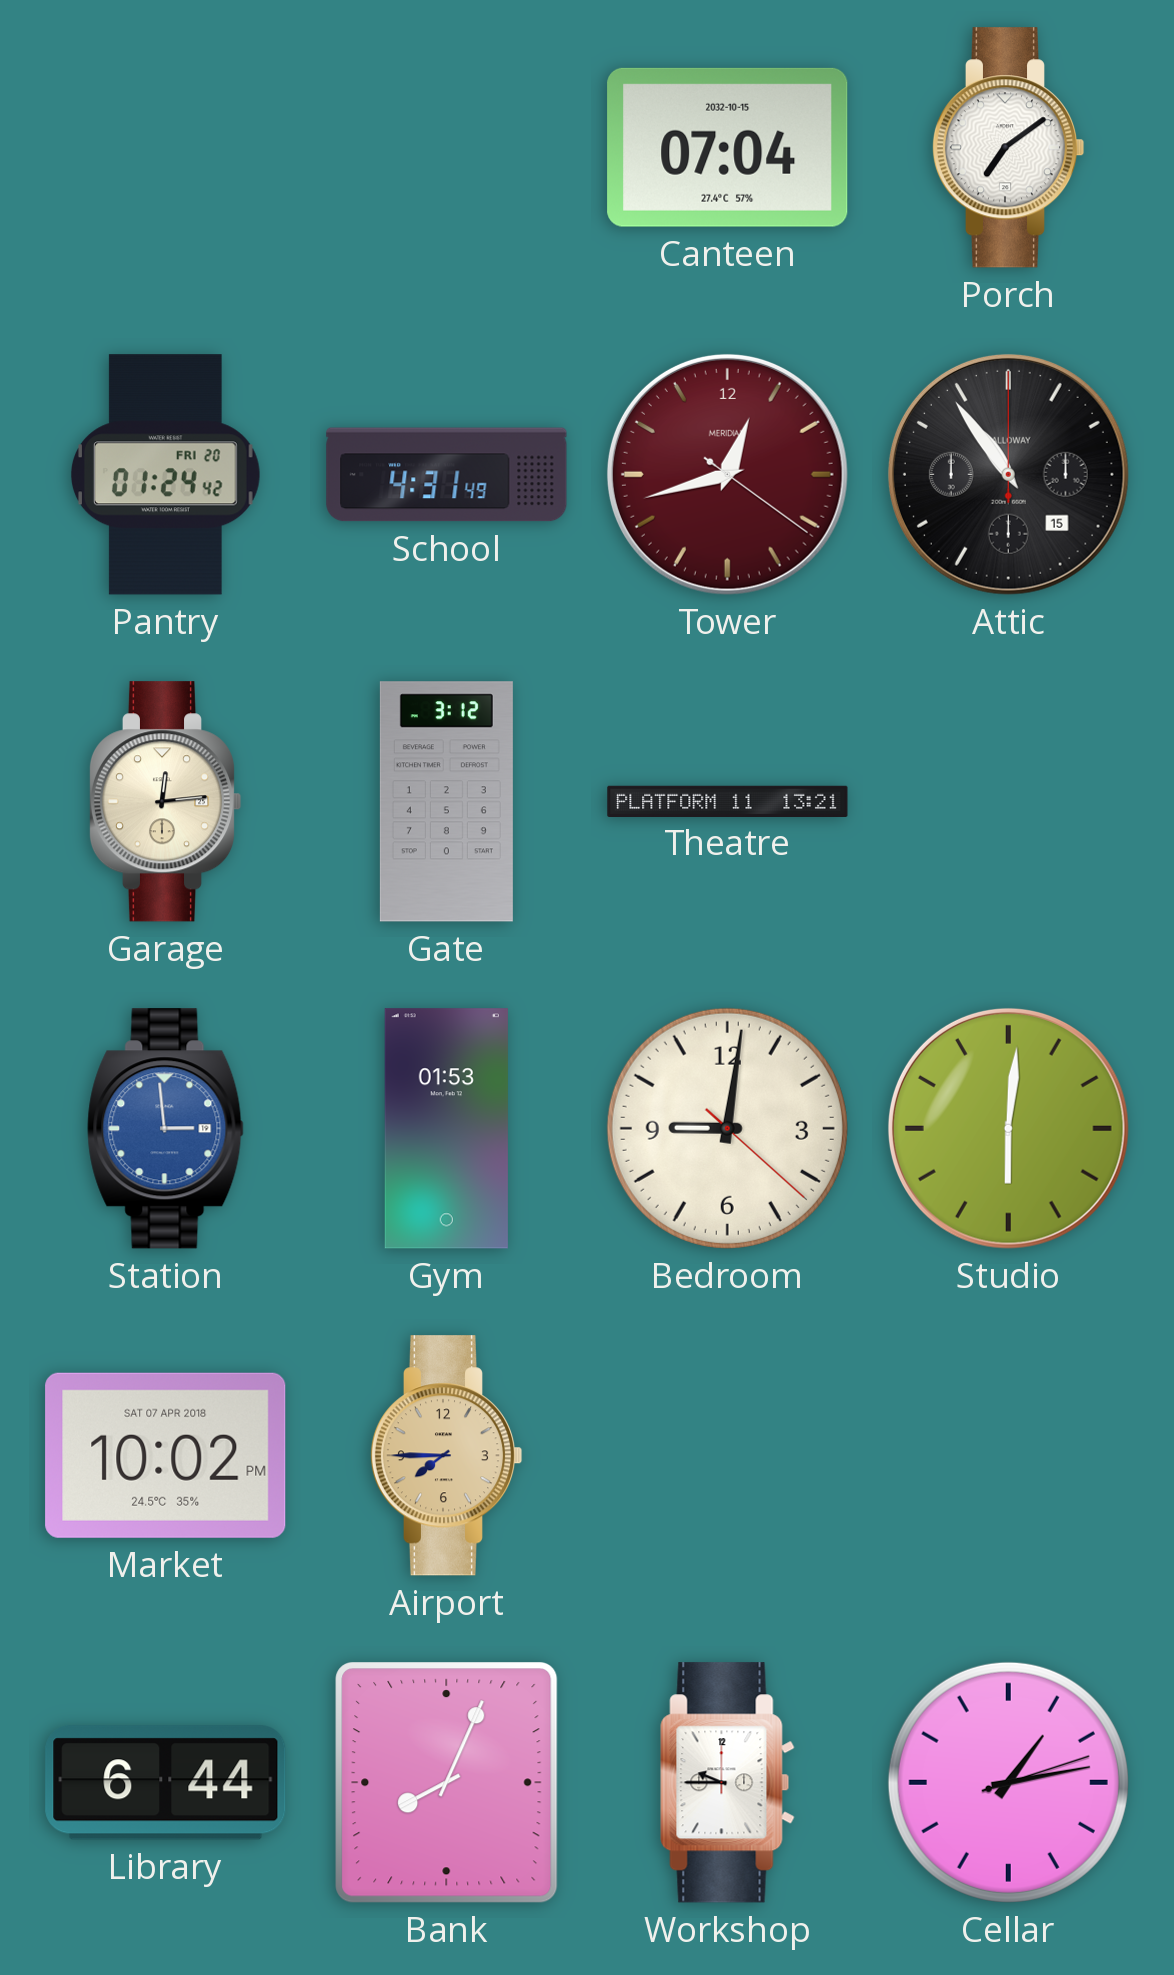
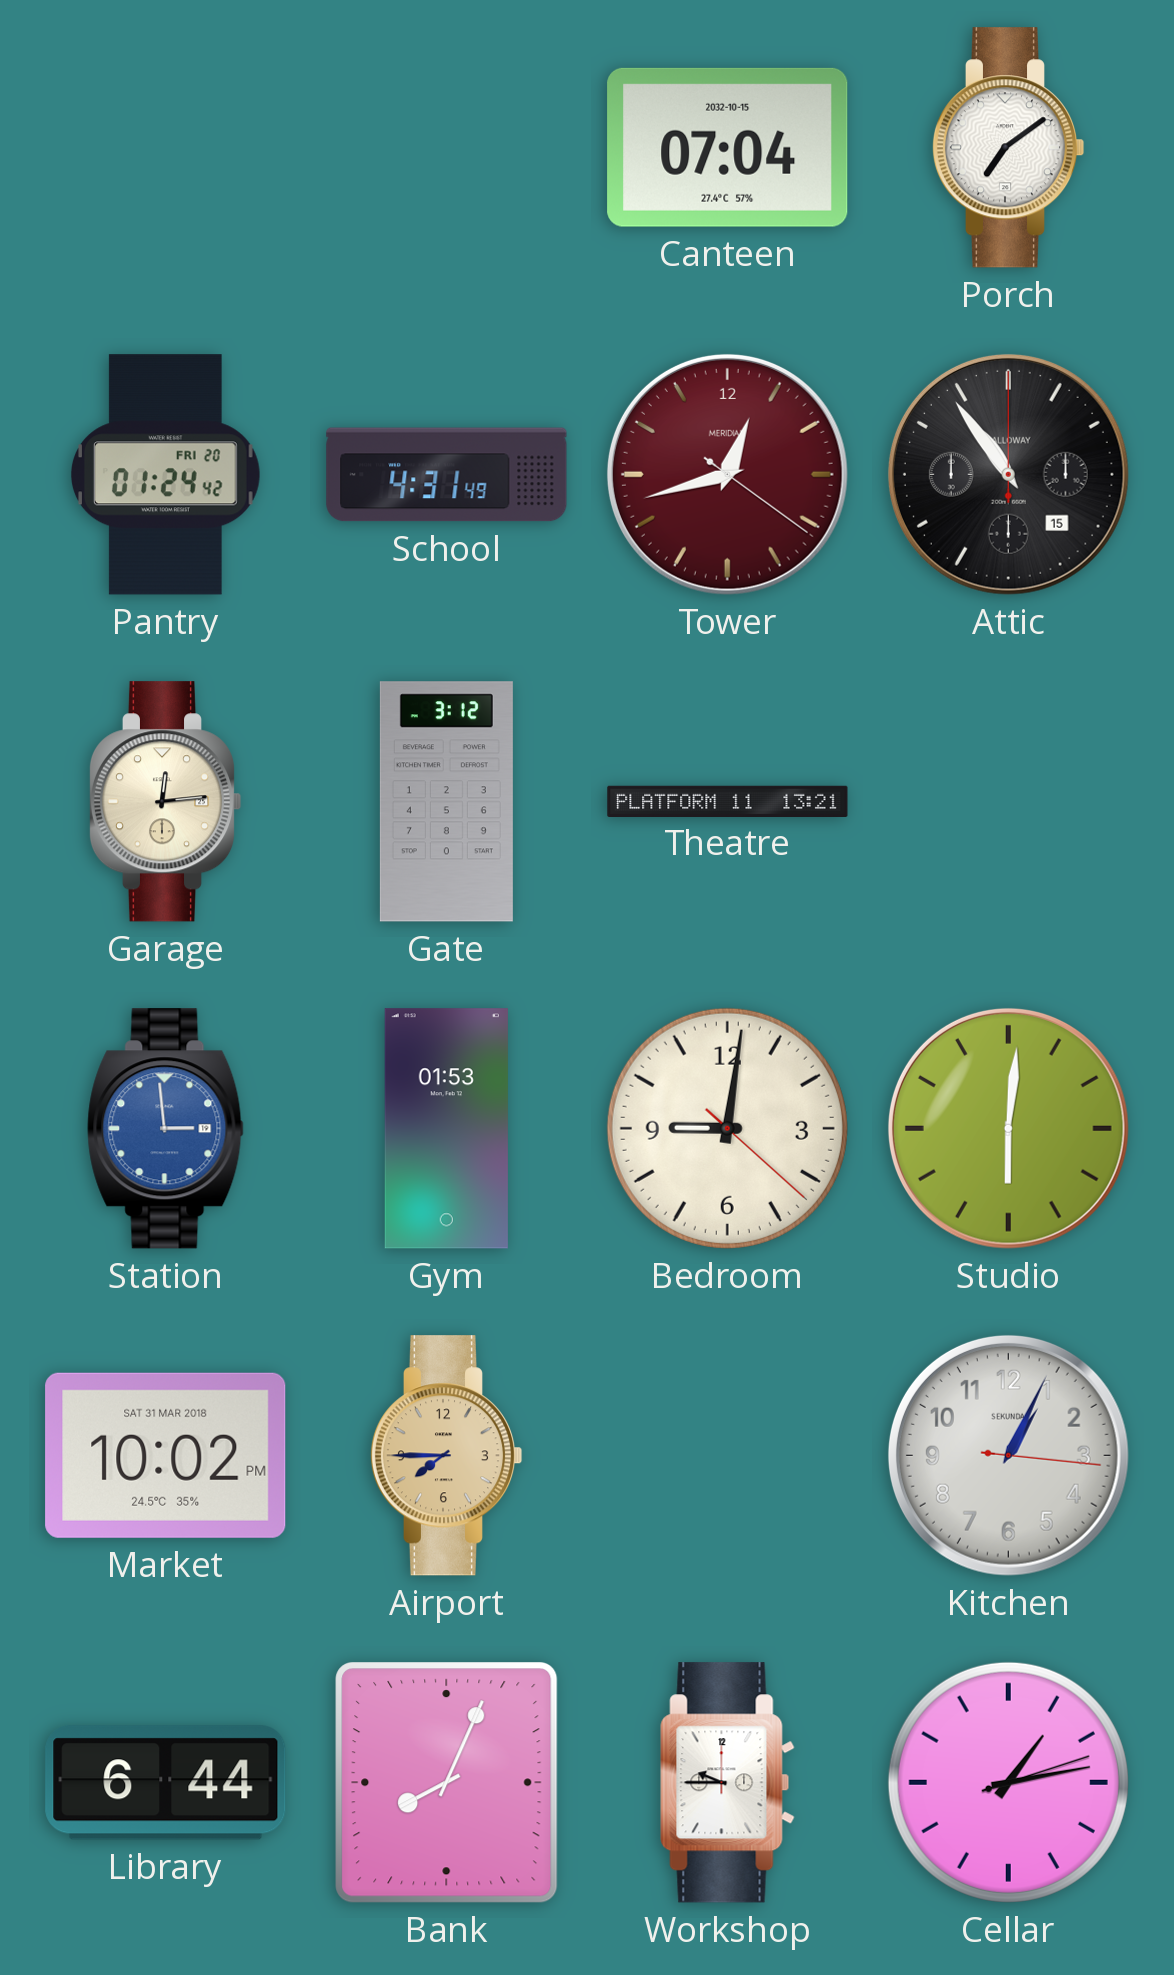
Market date: SAT 07 APR 2018 -> SAT 31 MAR 2018
Kitchen: none -> 1:04
